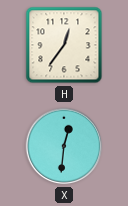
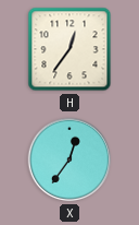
X: 12:31 -> 12:36
